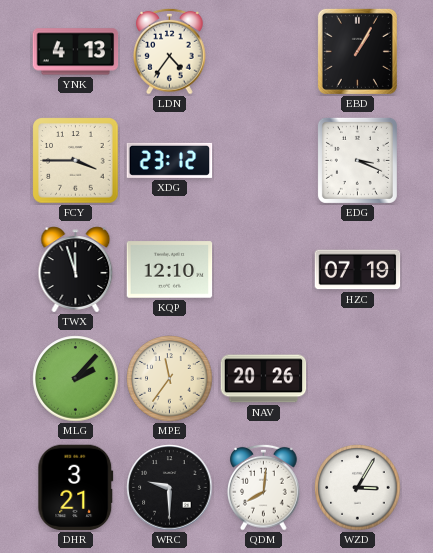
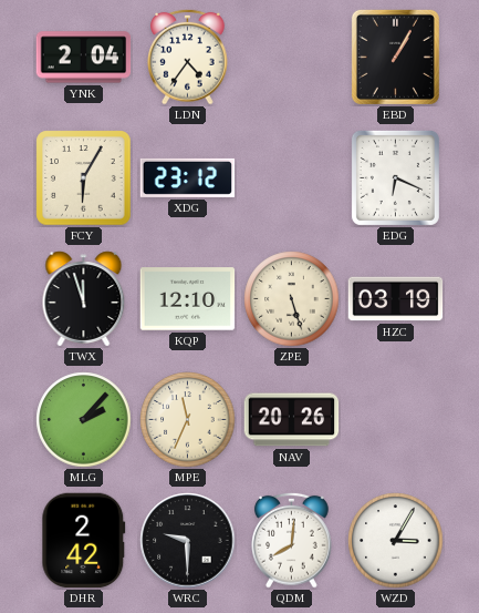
YNK: 4:13 -> 2:04
FCY: 3:45 -> 6:05
EDG: 3:19 -> 6:19
ZPE: none -> 5:27
HZC: 07:19 -> 03:19
MPE: 11:36 -> 11:34
DHR: 3:21 -> 2:42
